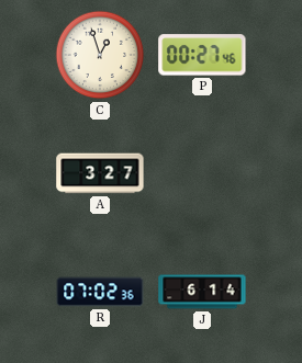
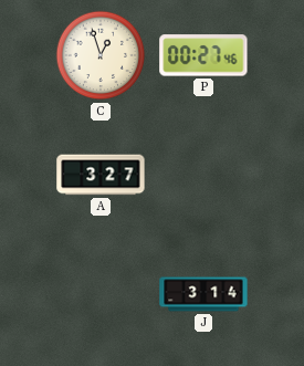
R: 07:02 -> none
J: 6:14 -> 3:14
